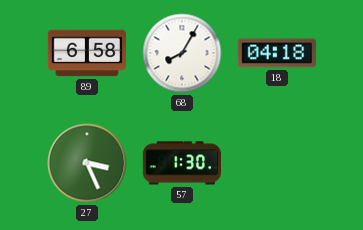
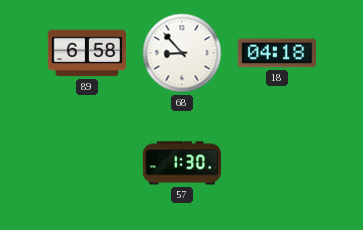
68: 8:05 -> 8:53
27: 3:26 -> none
